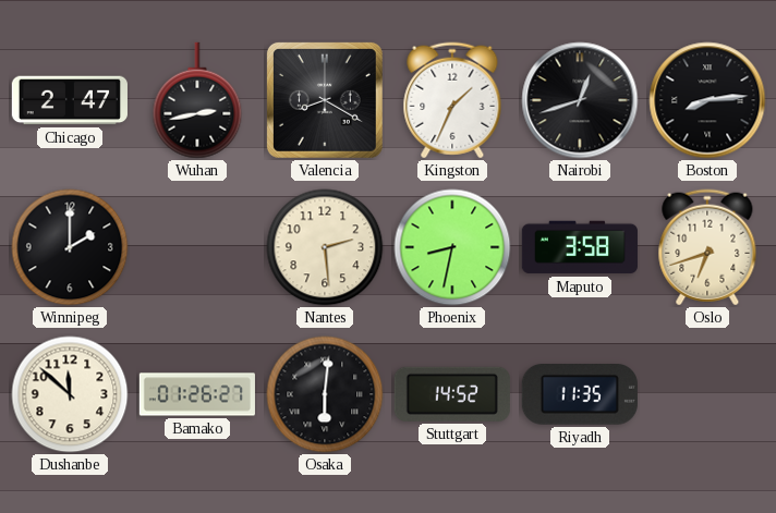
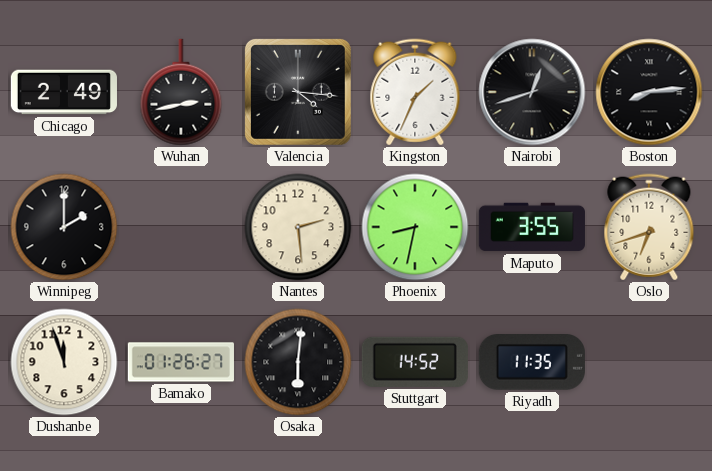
Chicago: 2:47 -> 2:49
Valencia: 8:20 -> 4:16
Maputo: 3:58 -> 3:55
Dushanbe: 11:52 -> 11:57
